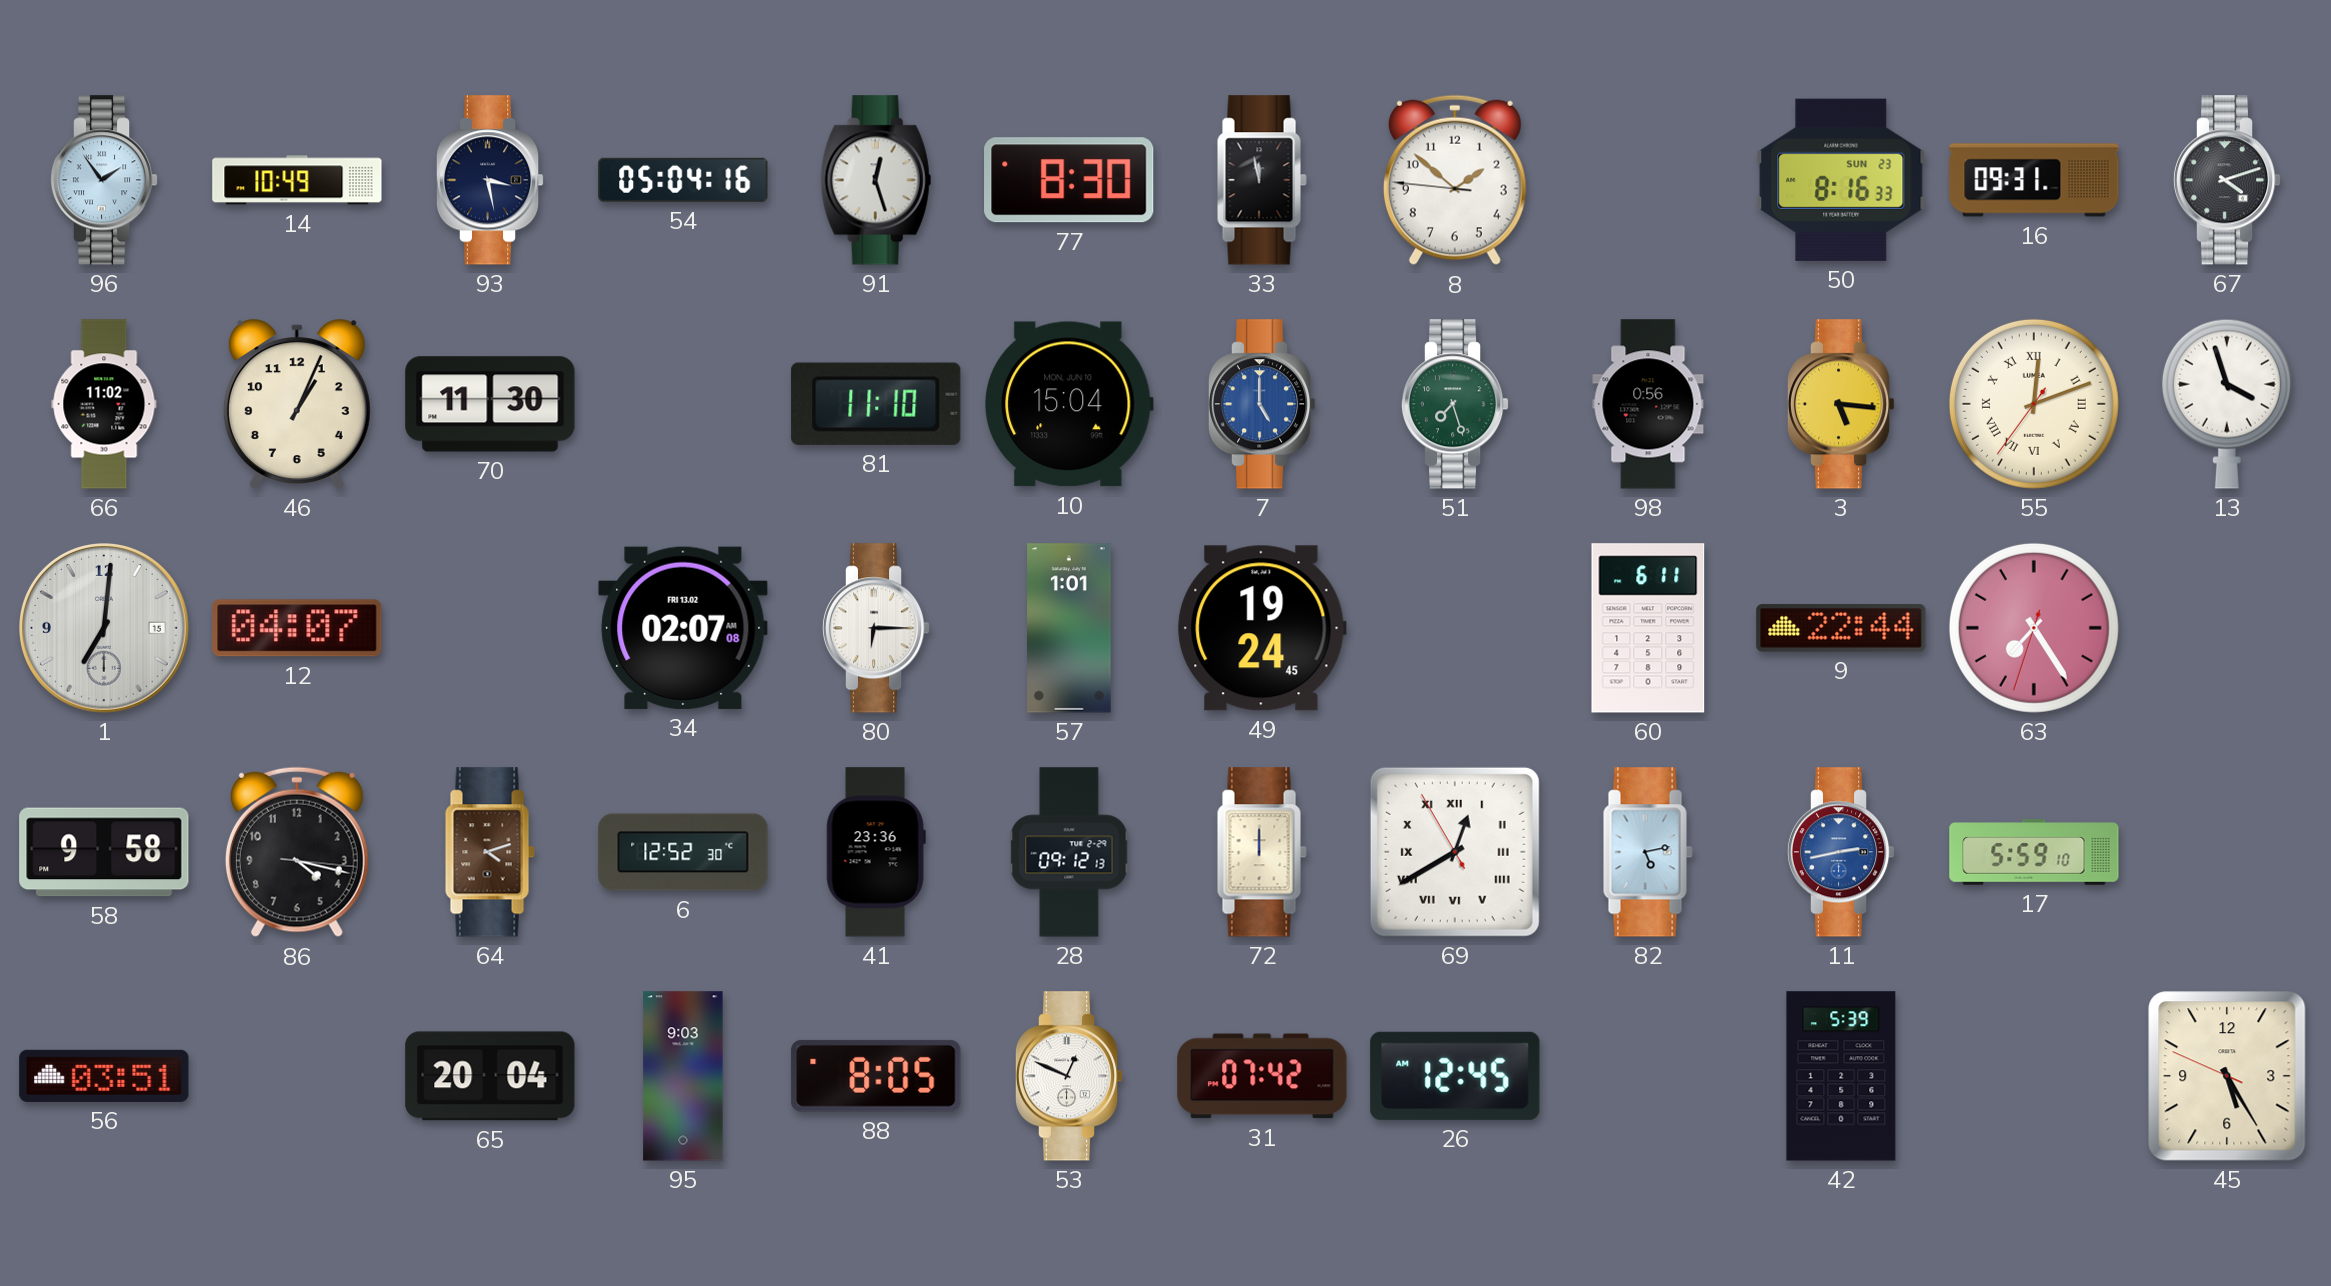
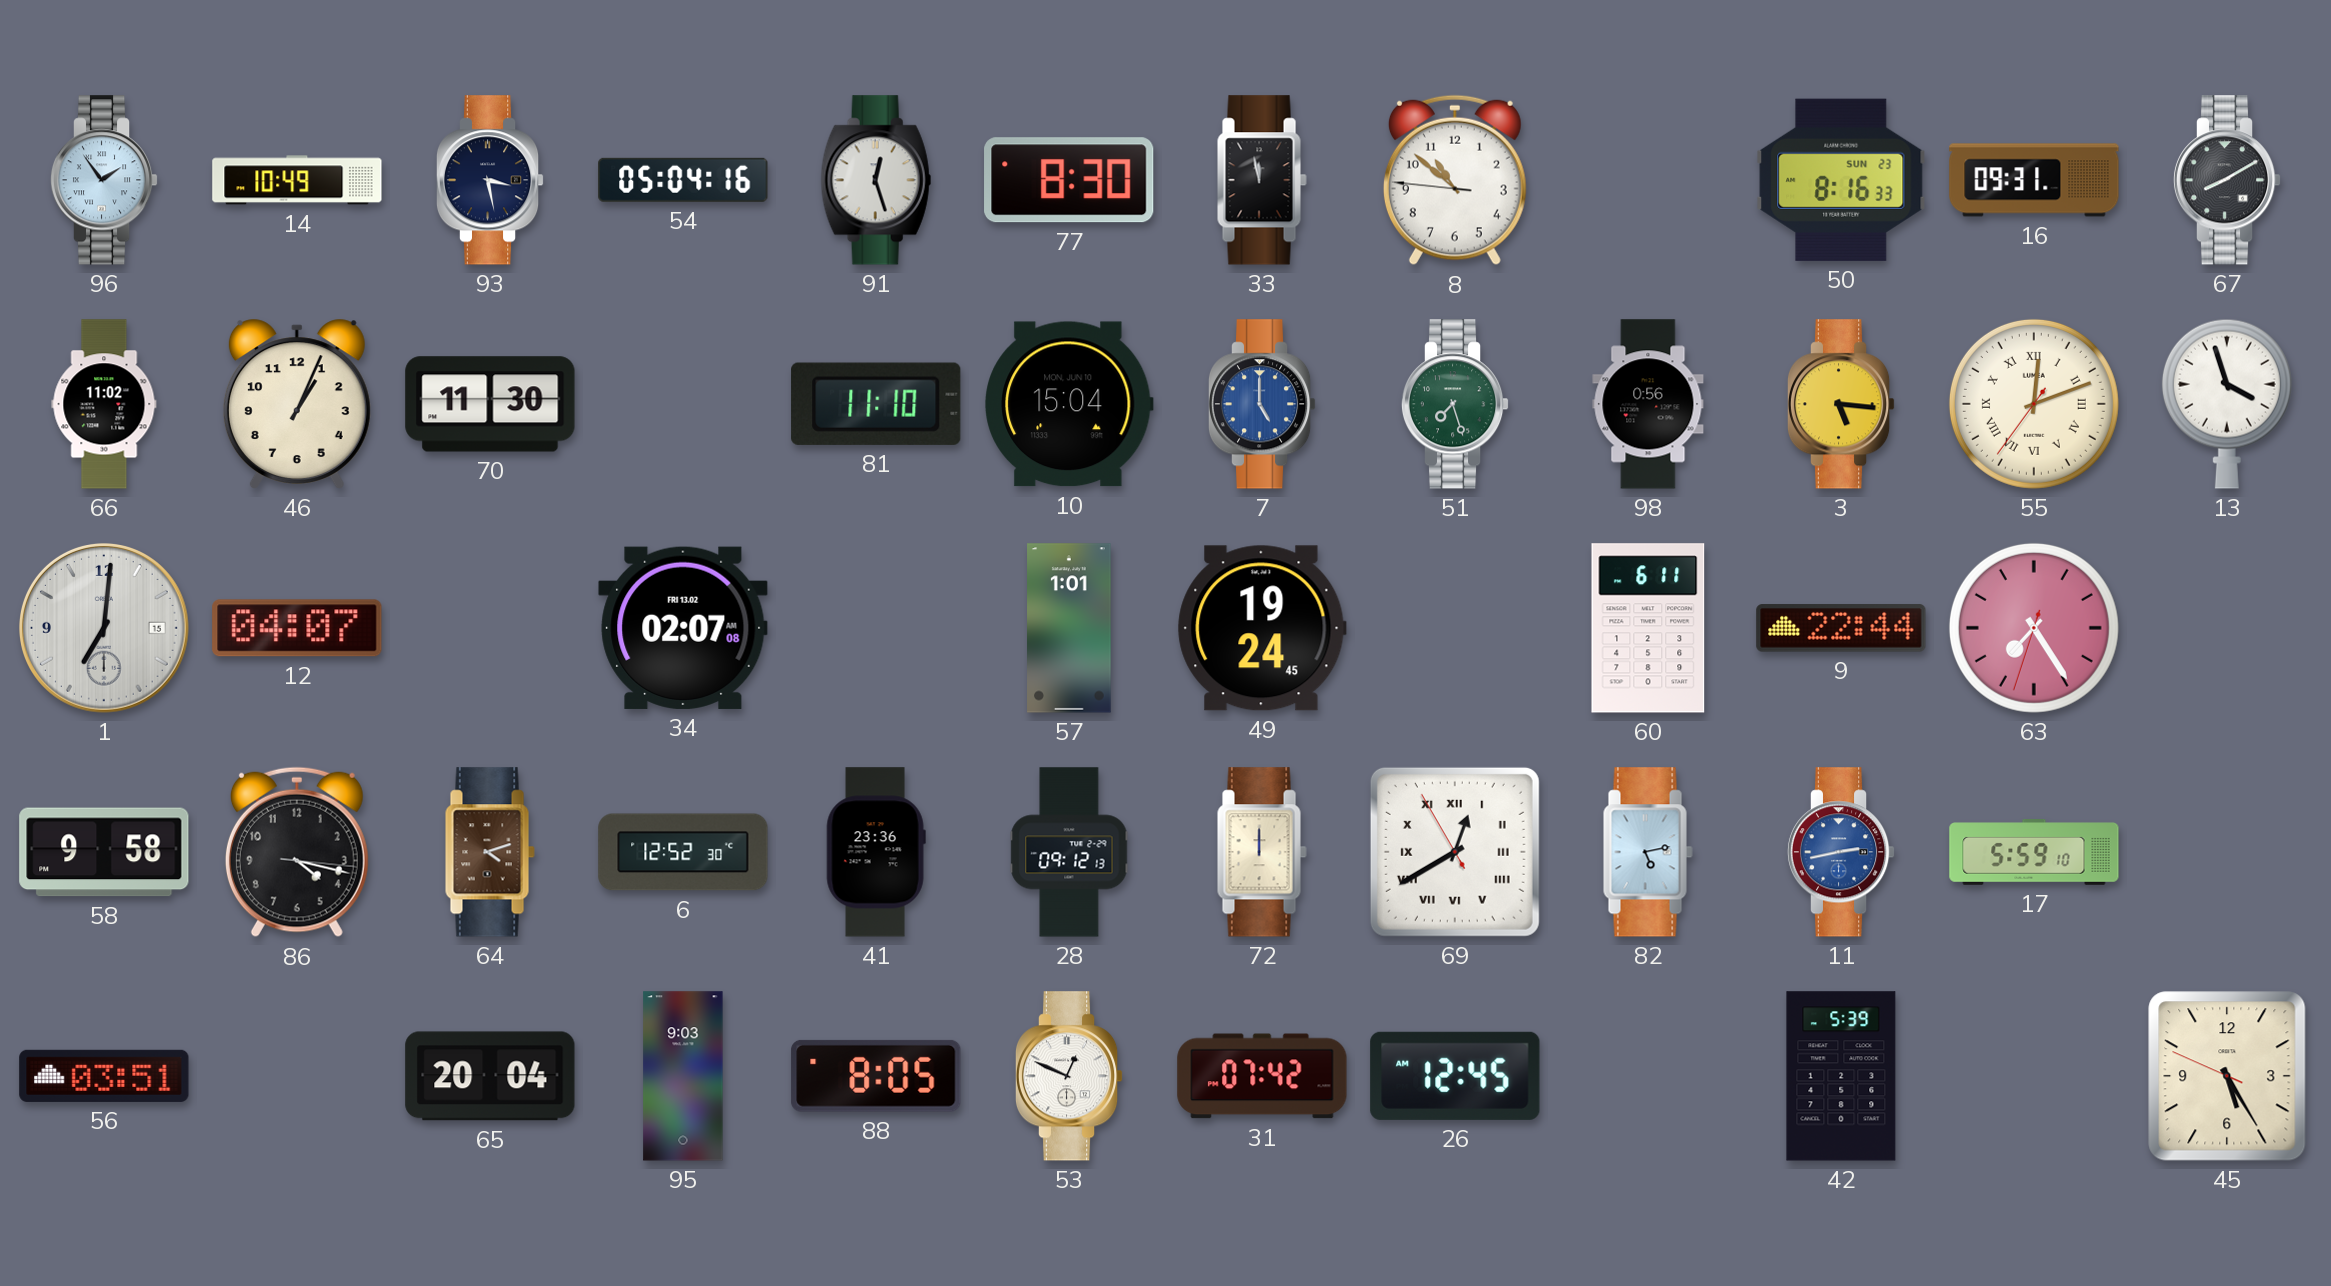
8: 1:51 -> 10:51
67: 4:12 -> 8:10
80: 6:15 -> none
